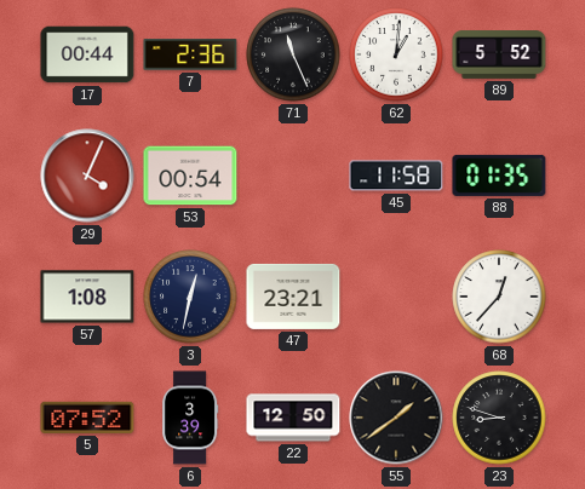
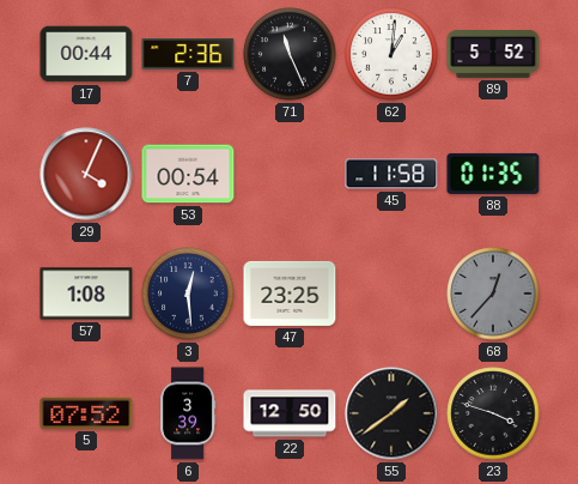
3: 12:32 -> 12:29
47: 23:21 -> 23:25
68 dial: white -> grey
23: 8:48 -> 3:48
